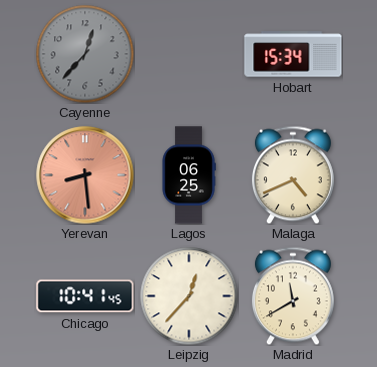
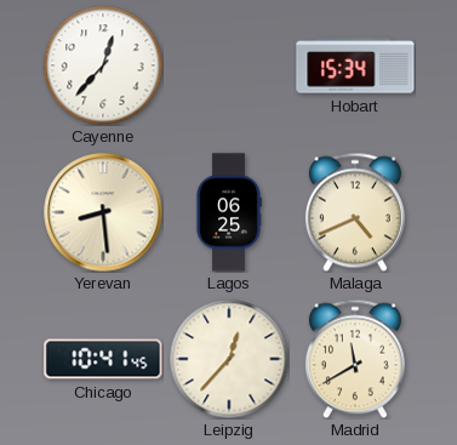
Cayenne dial: grey -> white
Yerevan dial: salmon -> cream
